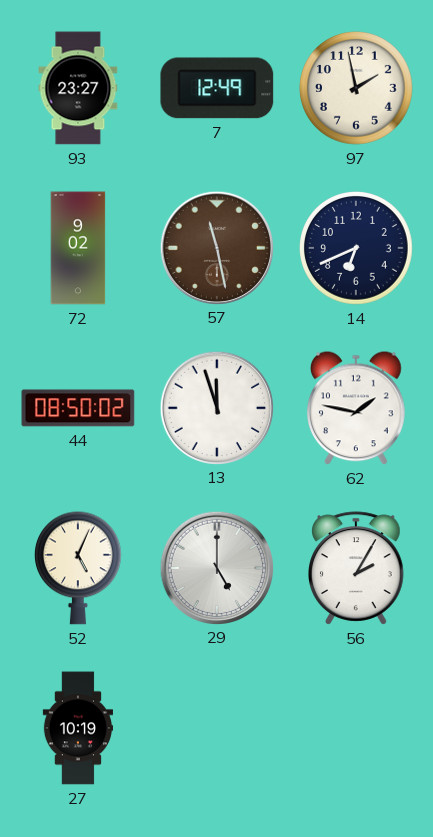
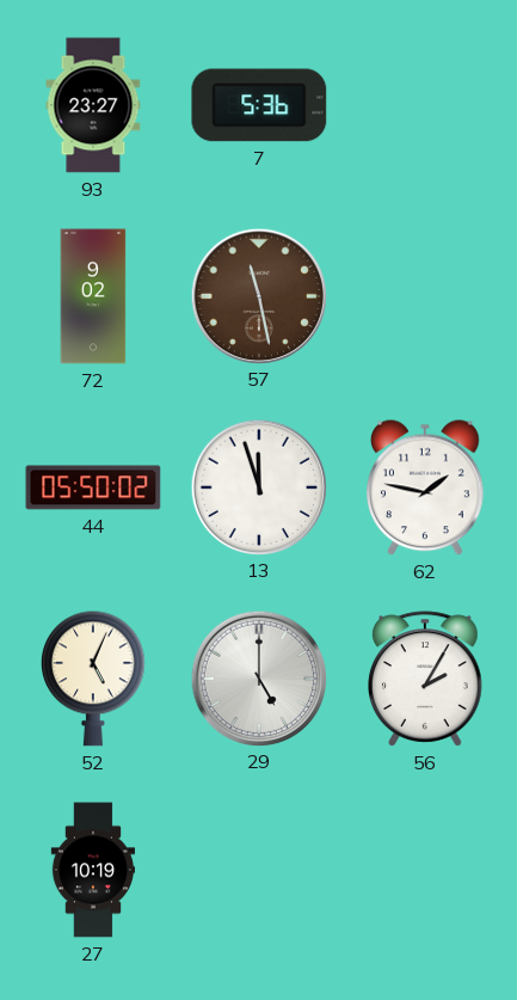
7: 12:49 -> 5:36
97: 1:58 -> none
14: 6:41 -> none
44: 08:50 -> 05:50
